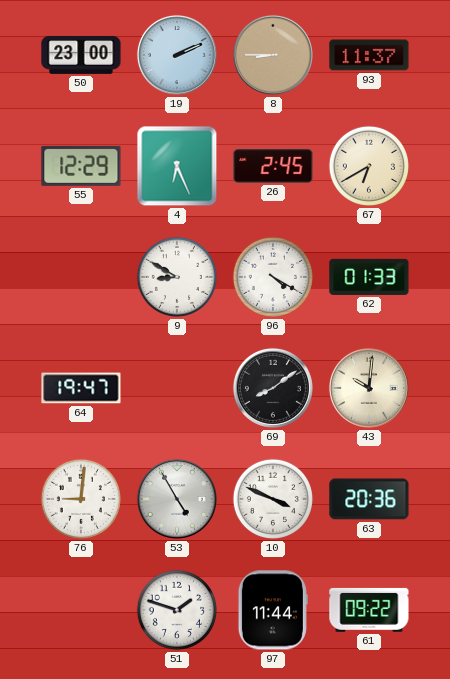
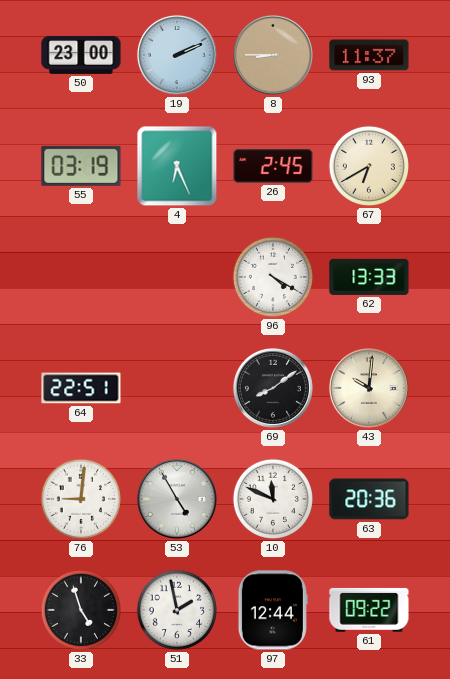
55: 12:29 -> 03:19
9: 8:50 -> none
62: 01:33 -> 13:33
64: 19:47 -> 22:51
10: 3:49 -> 11:49
33: none -> 4:57
51: 1:48 -> 1:58
97: 11:44 -> 12:44
